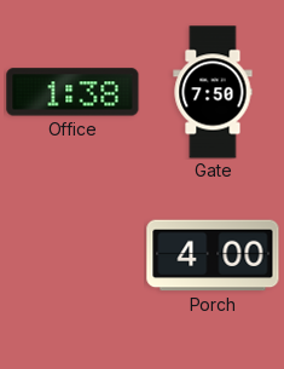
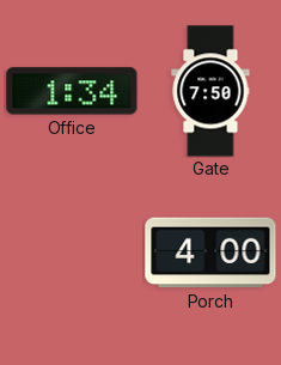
Office: 1:38 -> 1:34
